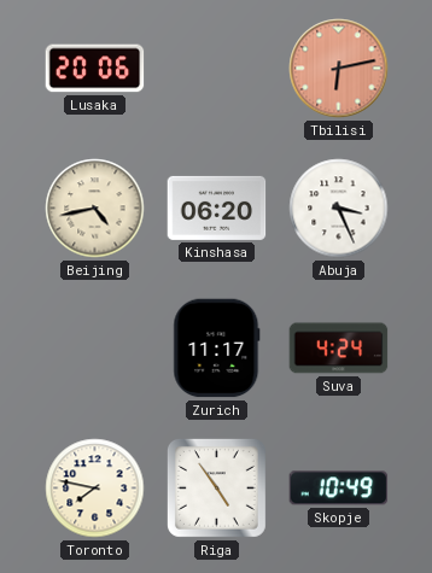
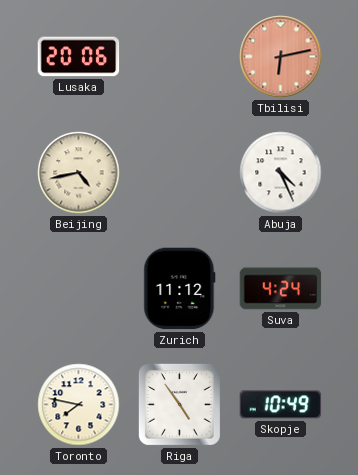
Kinshasa: 06:20 -> none
Abuja: 3:26 -> 4:26
Zurich: 11:17 -> 11:12
